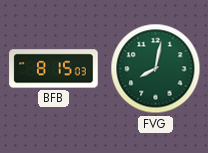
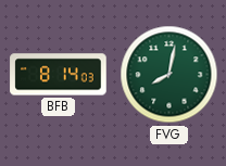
BFB: 8:15 -> 8:14
